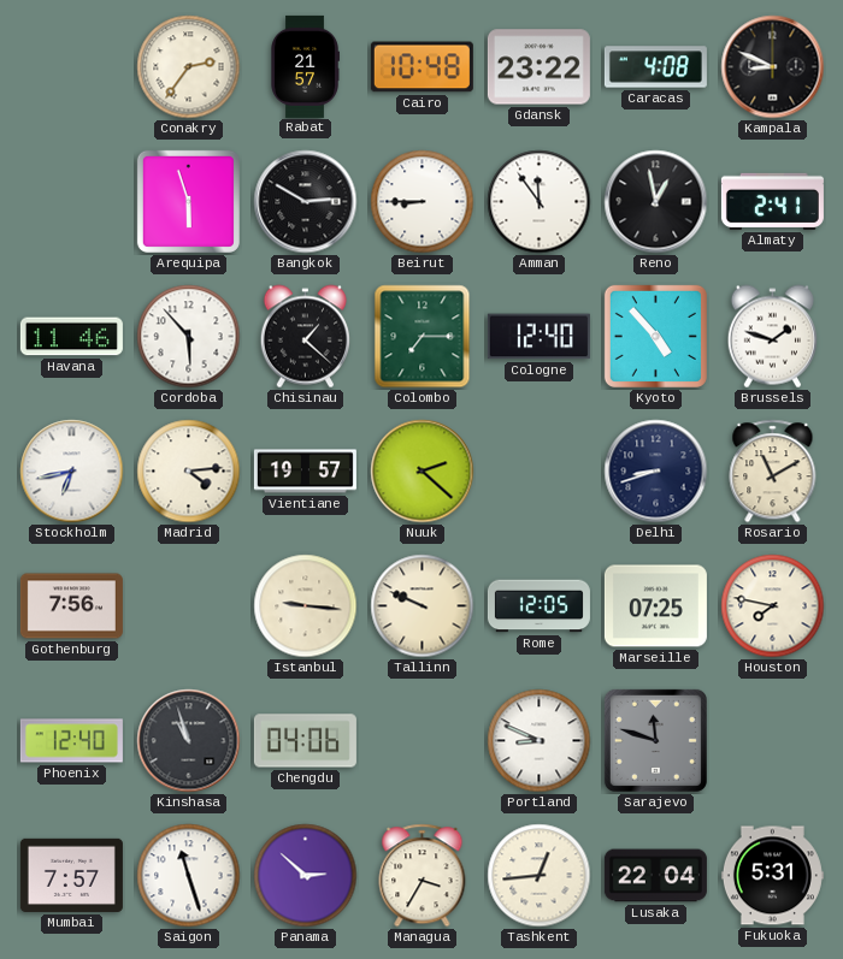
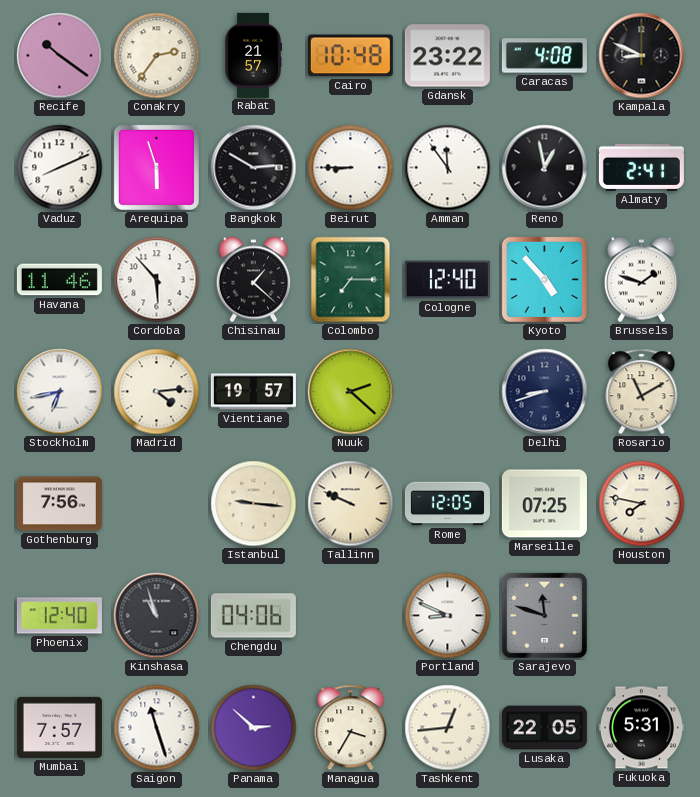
Recife: none -> 10:21
Vaduz: none -> 8:11
Lusaka: 22:04 -> 22:05
